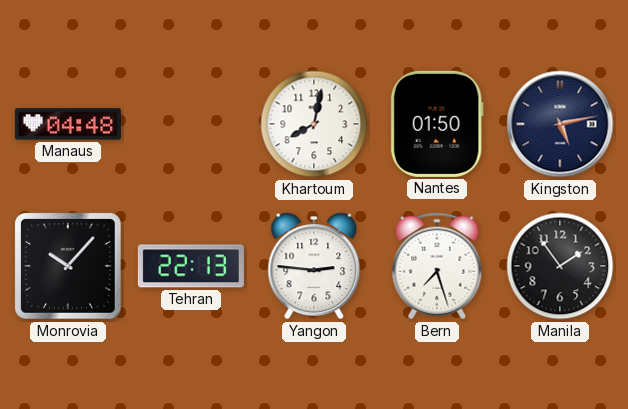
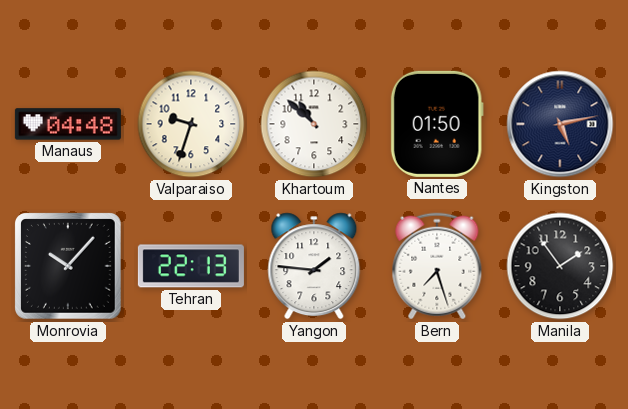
Valparaiso: none -> 9:33
Khartoum: 8:02 -> 10:52
Yangon: 2:46 -> 1:46
